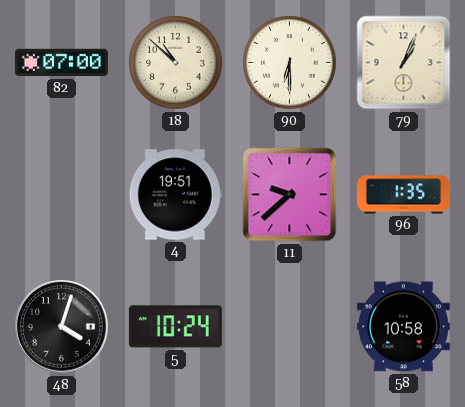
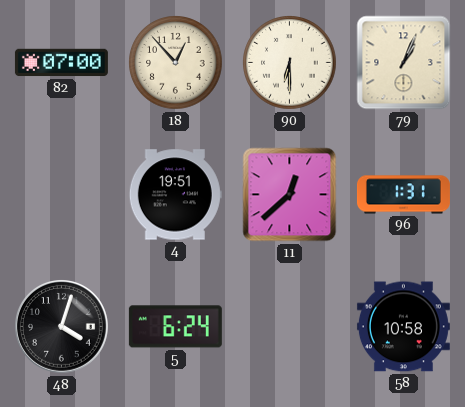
18: 10:52 -> 12:53
11: 9:38 -> 12:38
96: 1:35 -> 1:31
5: 10:24 -> 6:24
